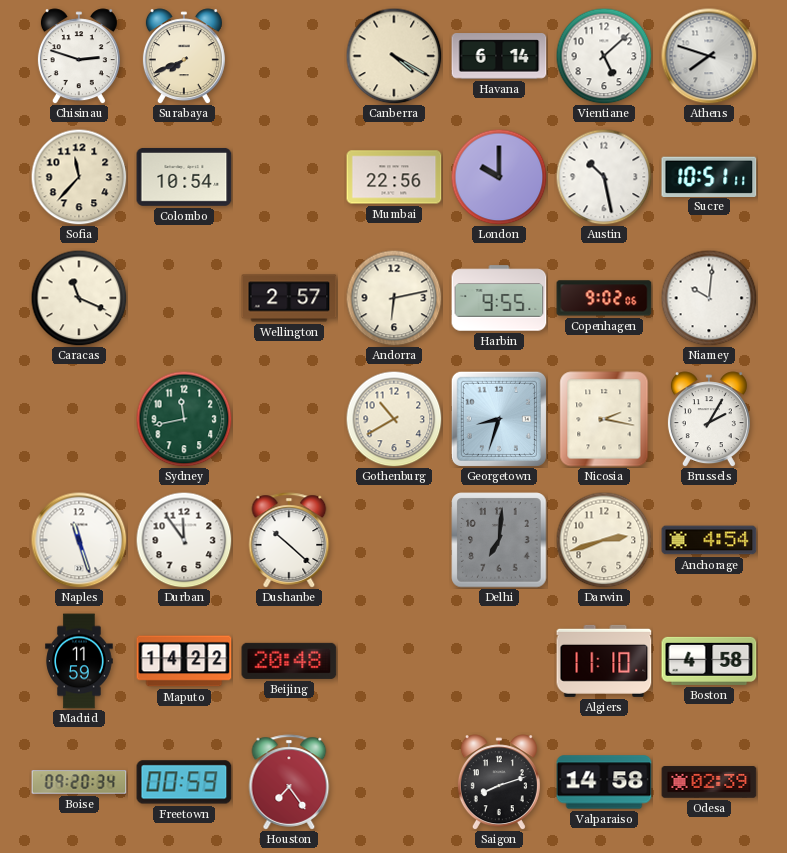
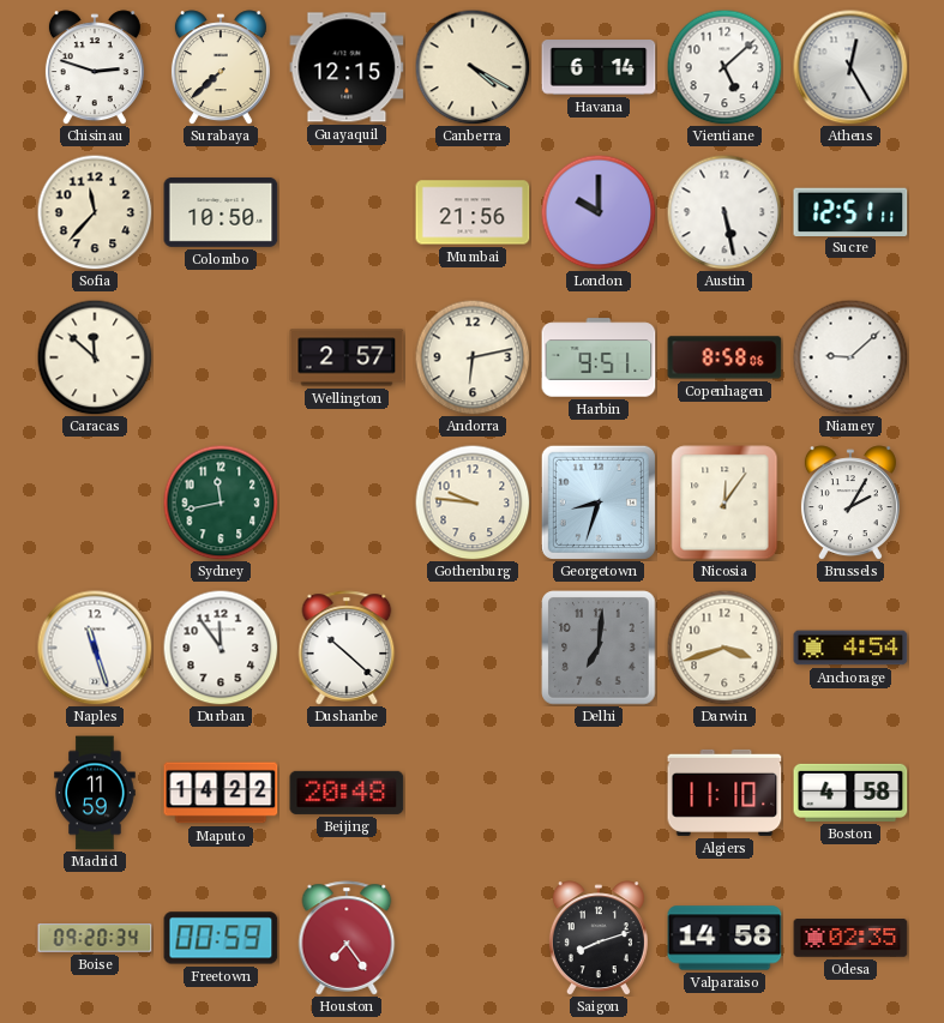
Surabaya: 7:41 -> 7:38
Guayaquil: none -> 12:15
Athens: 7:48 -> 12:25
Colombo: 10:54 -> 10:50
Mumbai: 22:56 -> 21:56
Austin: 10:28 -> 5:28
Sucre: 10:51 -> 12:51
Caracas: 11:19 -> 11:52
Harbin: 9:55 -> 9:51
Copenhagen: 9:02 -> 8:58
Niamey: 10:01 -> 9:08
Gothenburg: 10:40 -> 9:46
Nicosia: 2:17 -> 12:06
Darwin: 2:42 -> 3:42
Odesa: 02:39 -> 02:35
